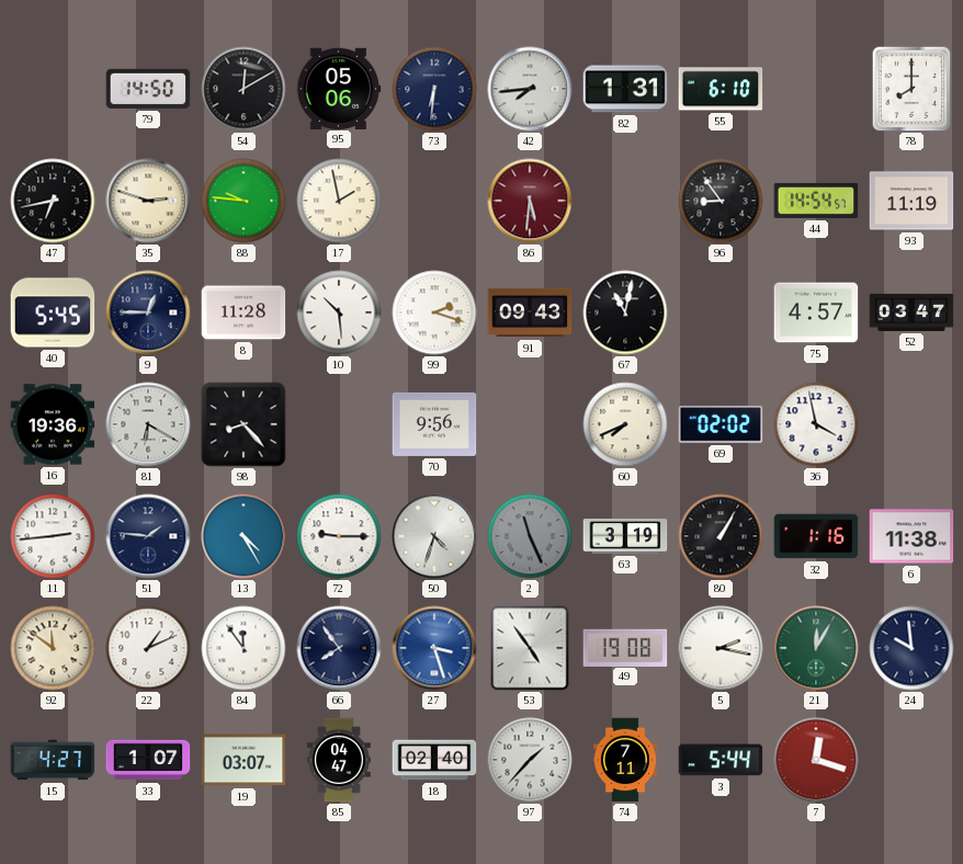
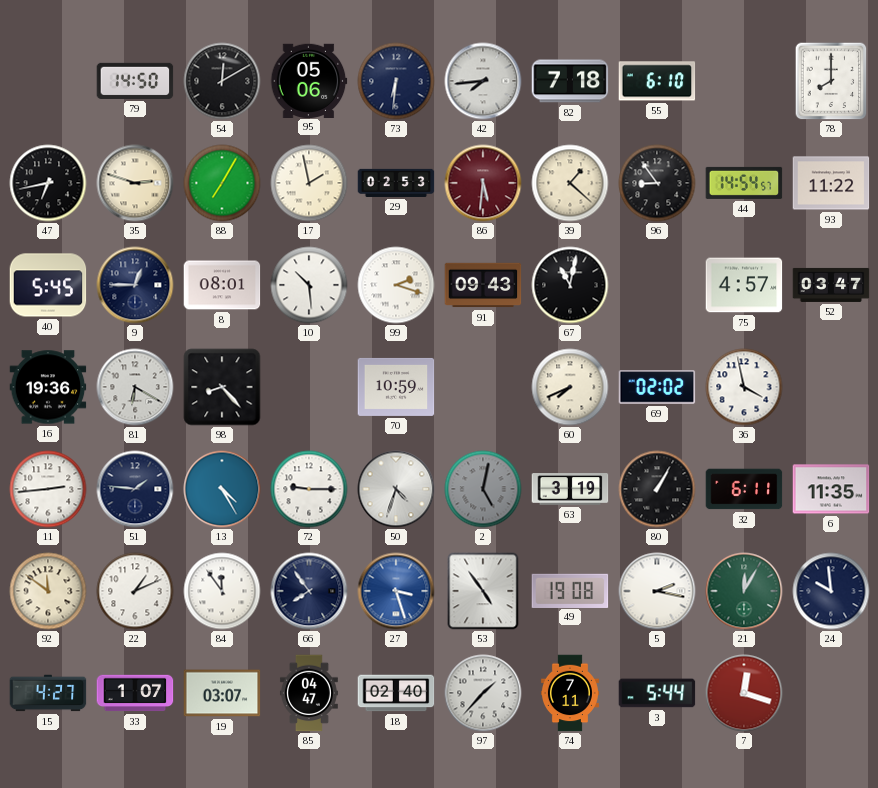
82: 1:31 -> 7:18
88: 9:46 -> 7:05
29: none -> 02:53
39: none -> 1:22
93: 11:19 -> 11:22
8: 11:28 -> 08:01
70: 9:56 -> 10:59
2: 11:26 -> 5:02
32: 1:16 -> 6:11
6: 11:38 -> 11:35
